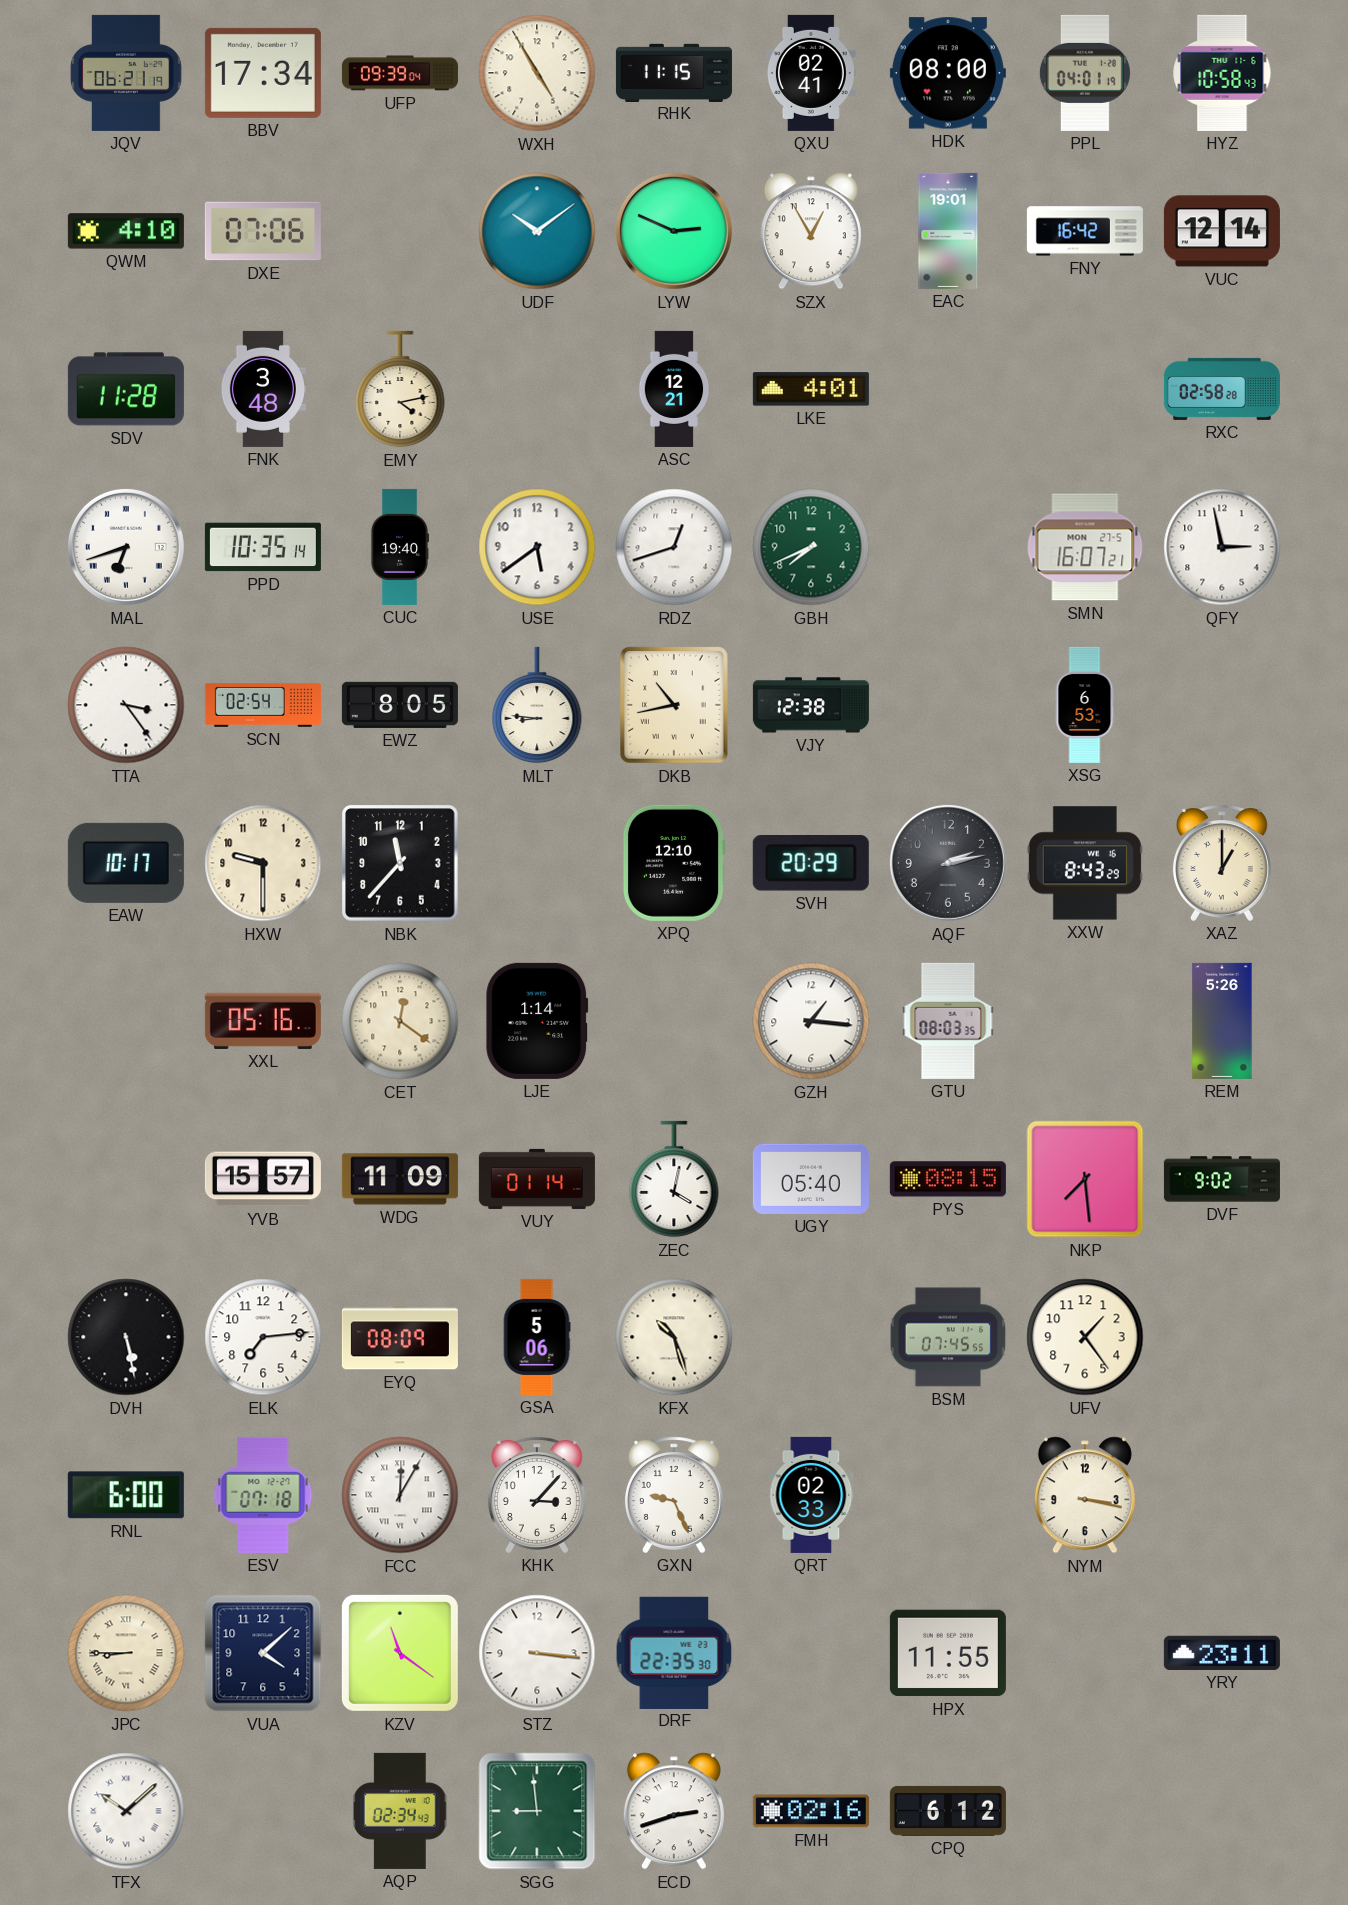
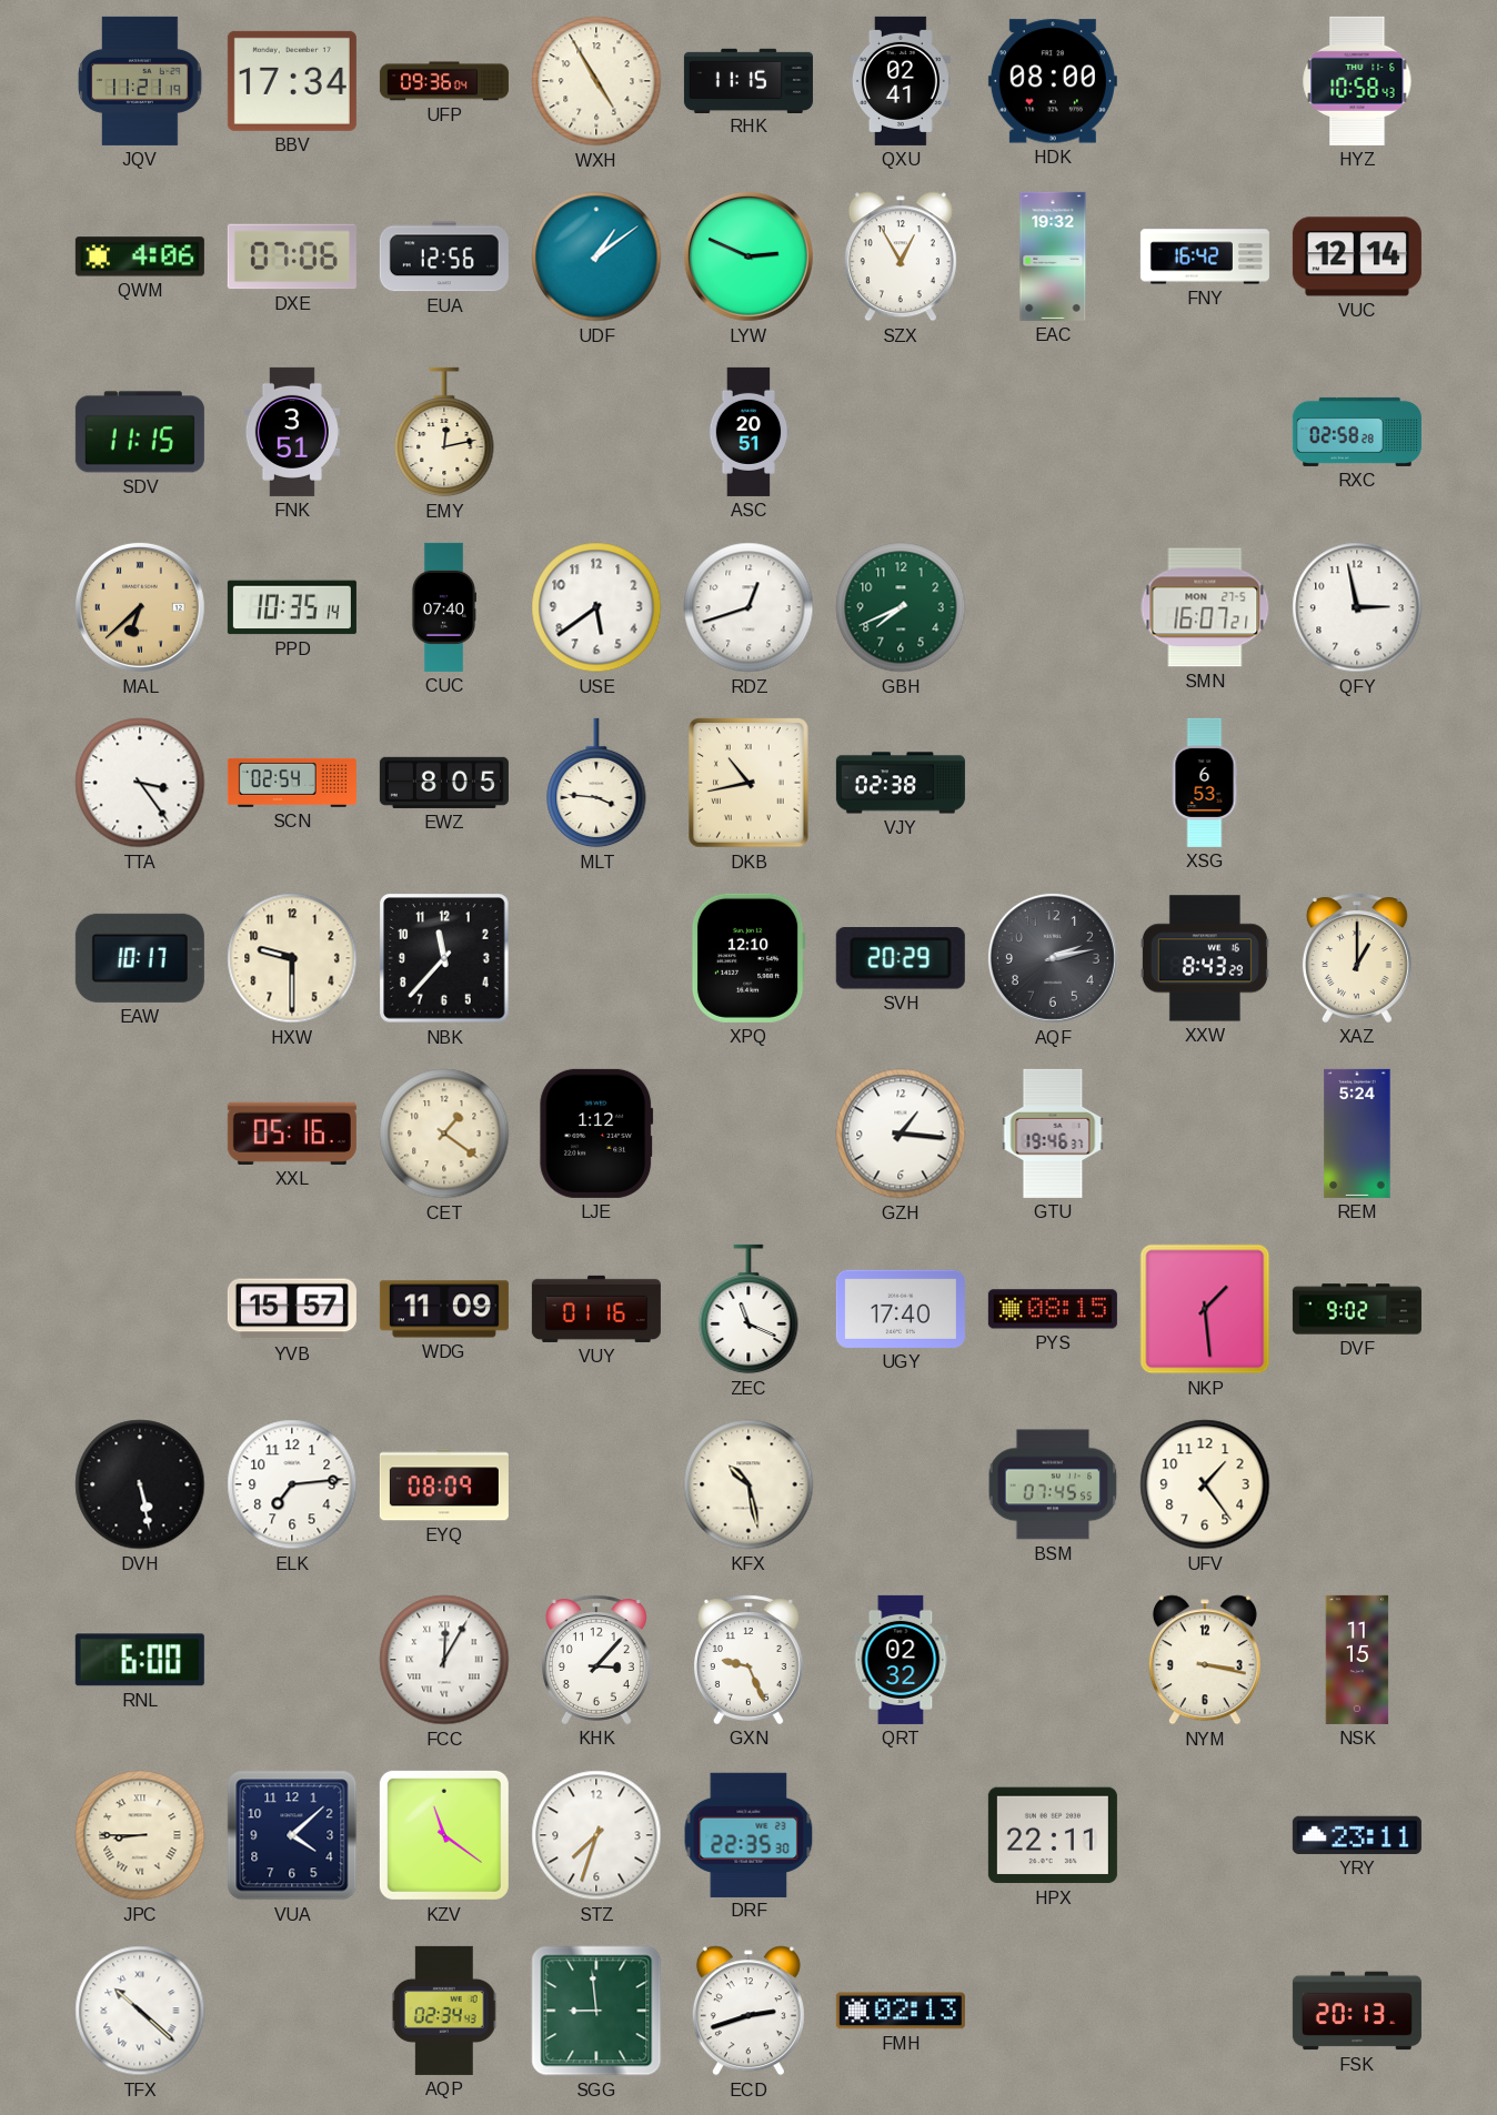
JQV: 06:21 -> 11:21
UFP: 09:39 -> 09:36
PPL: 04:01 -> none
QWM: 4:10 -> 4:06
EUA: none -> 12:56
UDF: 10:09 -> 1:09
EAC: 19:01 -> 19:32
SDV: 11:28 -> 11:15
FNK: 3:48 -> 3:51
EMY: 4:13 -> 12:13
ASC: 12:21 -> 20:51
LKE: 4:01 -> none
MAL: 6:42 -> 6:38
MAL dial: white -> champagne
CUC: 19:40 -> 07:40
MLT: 8:46 -> 3:46
VJY: 12:38 -> 02:38
CET: 12:21 -> 1:21
LJE: 1:14 -> 1:12
GTU: 08:03 -> 19:46
REM: 5:26 -> 5:24
VUY: 01:14 -> 01:16
ZEC: 4:02 -> 11:19
UGY: 05:40 -> 17:40
NKP: 7:29 -> 1:29
GSA: 5:06 -> none
KFX: 10:27 -> 10:28
ESV: 07:18 -> none
QRT: 02:33 -> 02:32
NSK: none -> 11:15
STZ: 3:16 -> 7:33
HPX: 11:55 -> 22:11
TFX: 10:08 -> 10:22
FMH: 02:16 -> 02:13
CPQ: 6:12 -> none
FSK: none -> 20:13
